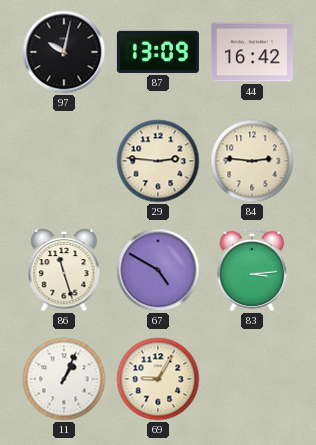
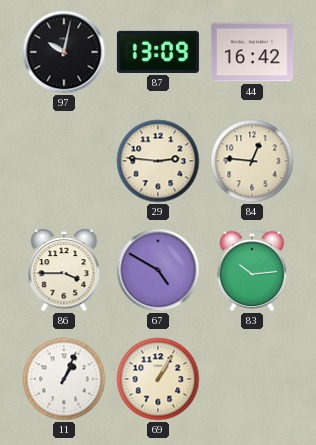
84: 2:46 -> 12:46
86: 11:27 -> 3:45
83: 3:14 -> 10:14
69: 9:05 -> 1:05
